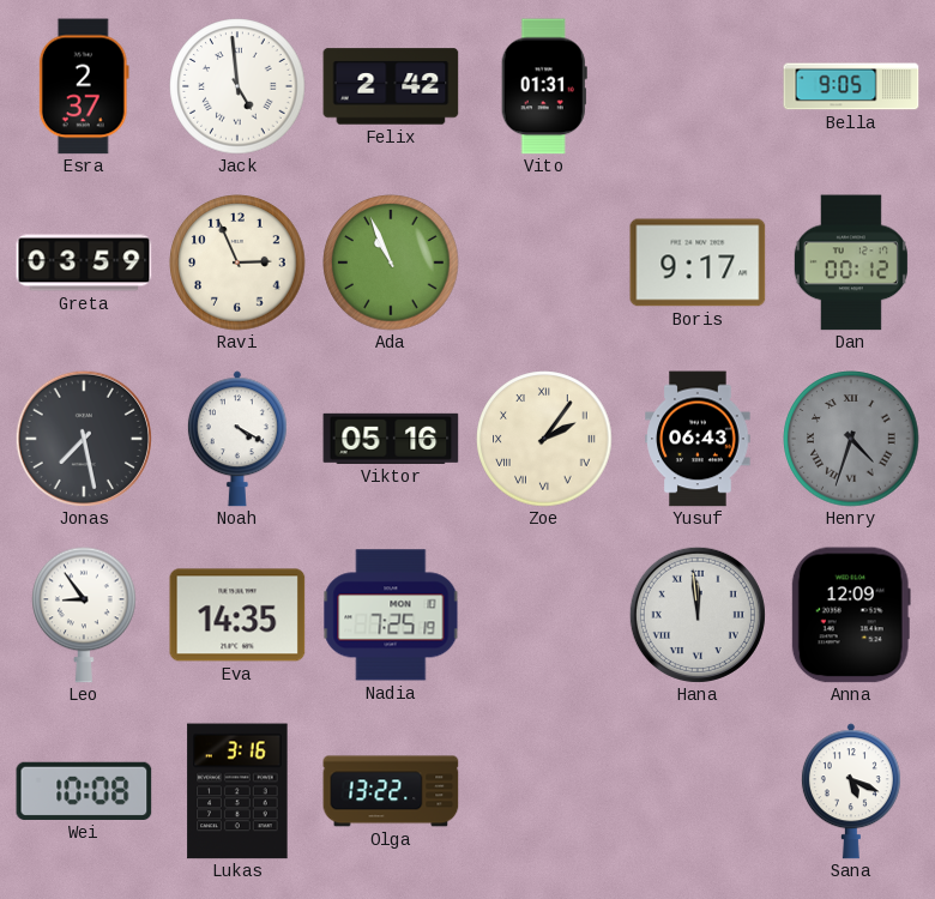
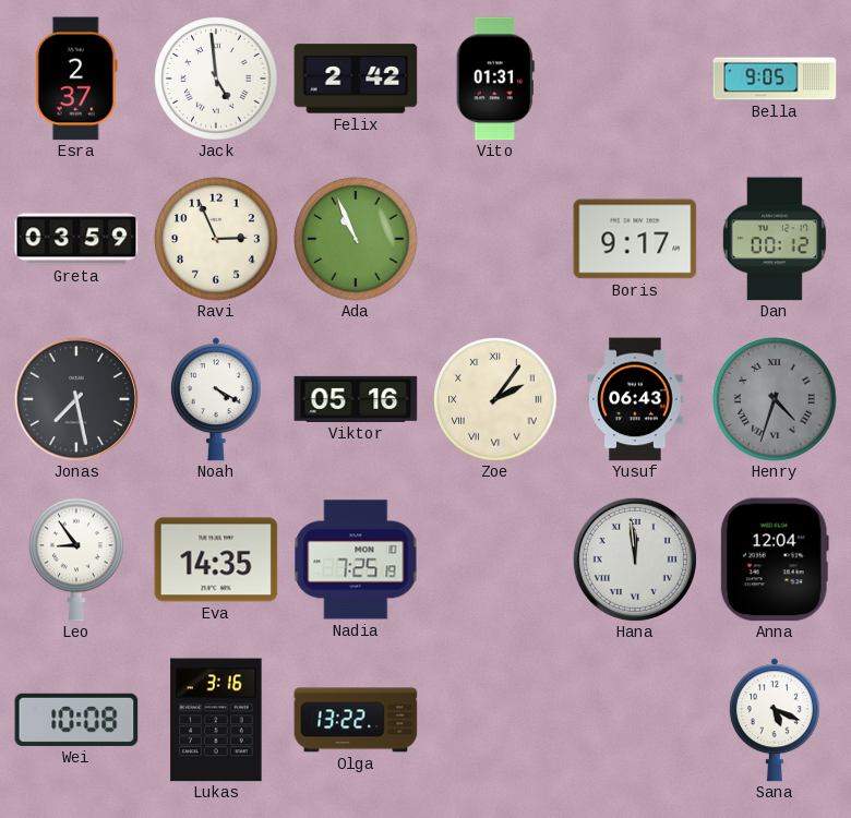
Anna: 12:09 -> 12:04
